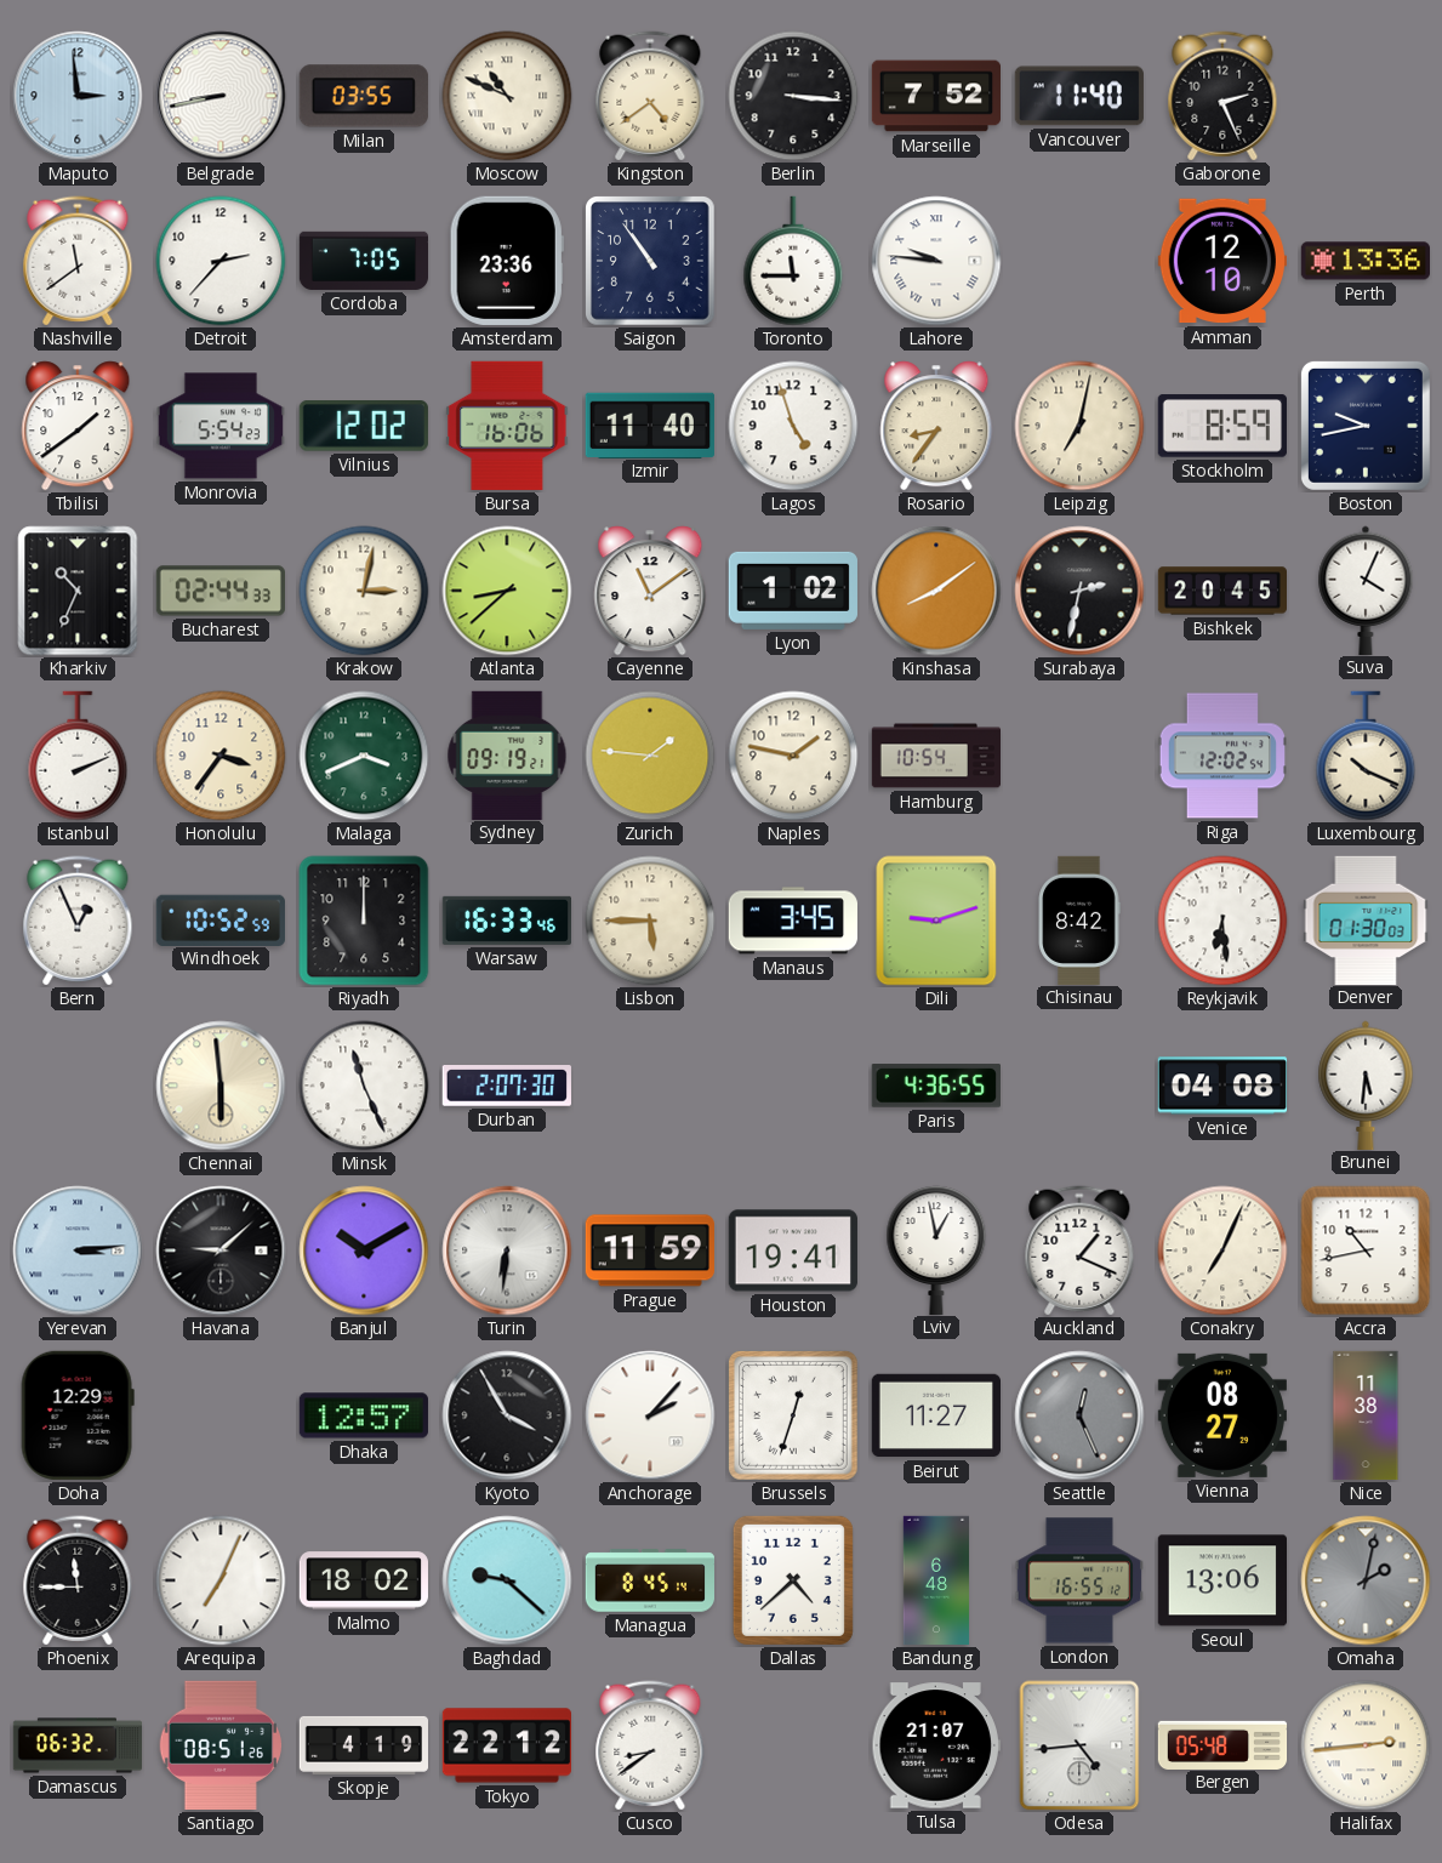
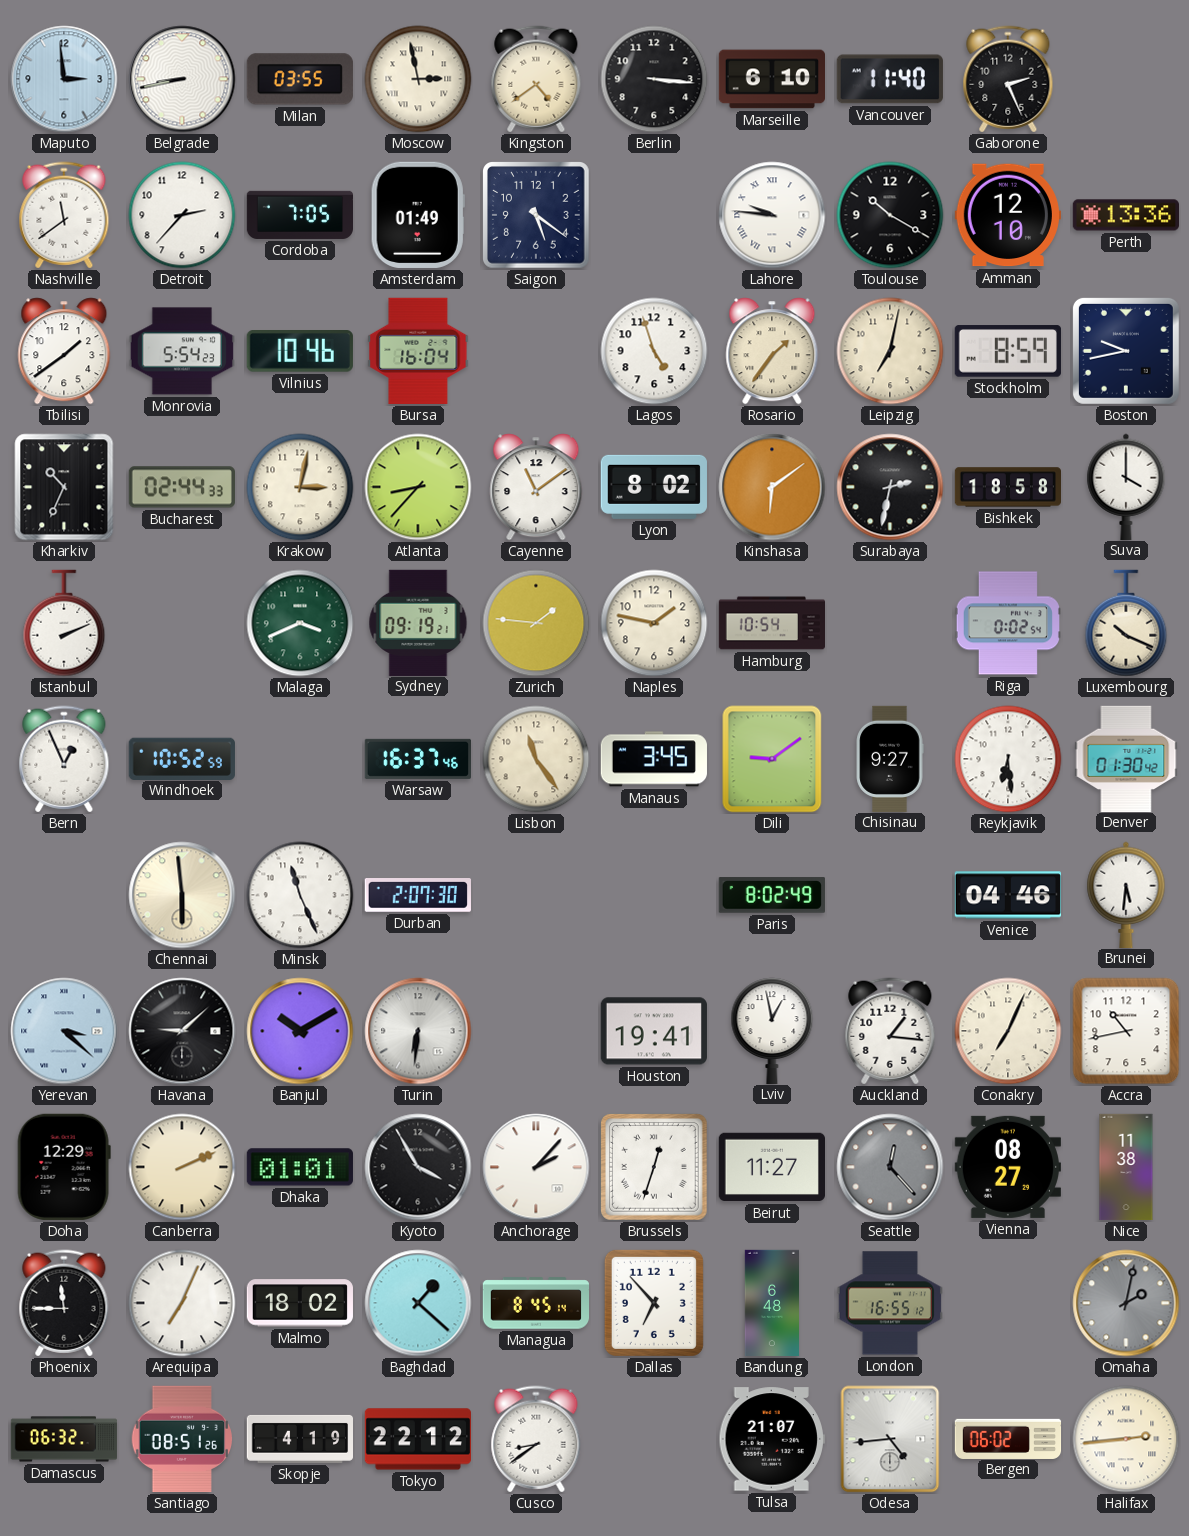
Moscow: 10:49 -> 2:58
Marseille: 7:52 -> 6:10
Amsterdam: 23:36 -> 01:49
Saigon: 10:54 -> 5:21
Toronto: 11:45 -> none
Toulouse: none -> 10:20
Vilnius: 12:02 -> 10:46
Bursa: 16:06 -> 16:04
Izmir: 11:40 -> none
Rosario: 8:36 -> 1:36
Atlanta: 8:38 -> 8:37
Lyon: 1:02 -> 8:02
Kinshasa: 8:09 -> 6:09
Bishkek: 20:45 -> 18:58
Suva: 4:04 -> 4:00
Honolulu: 3:36 -> none
Riga: 12:02 -> 0:02
Riyadh: 12:00 -> none
Warsaw: 16:33 -> 16:37
Lisbon: 5:45 -> 11:24
Dili: 9:12 -> 9:09
Chisinau: 8:42 -> 9:27
Denver: 01:30:03 -> 01:30:42
Paris: 4:36 -> 8:02
Venice: 04:08 -> 04:46
Yerevan: 3:14 -> 3:22
Prague: 11:59 -> none
Auckland: 1:19 -> 1:16
Canberra: none -> 2:11
Dhaka: 12:57 -> 01:01
Seattle: 12:26 -> 12:23
Baghdad: 9:22 -> 1:22
Dallas: 4:38 -> 6:53
Seoul: 13:06 -> none
Bergen: 05:48 -> 06:02
